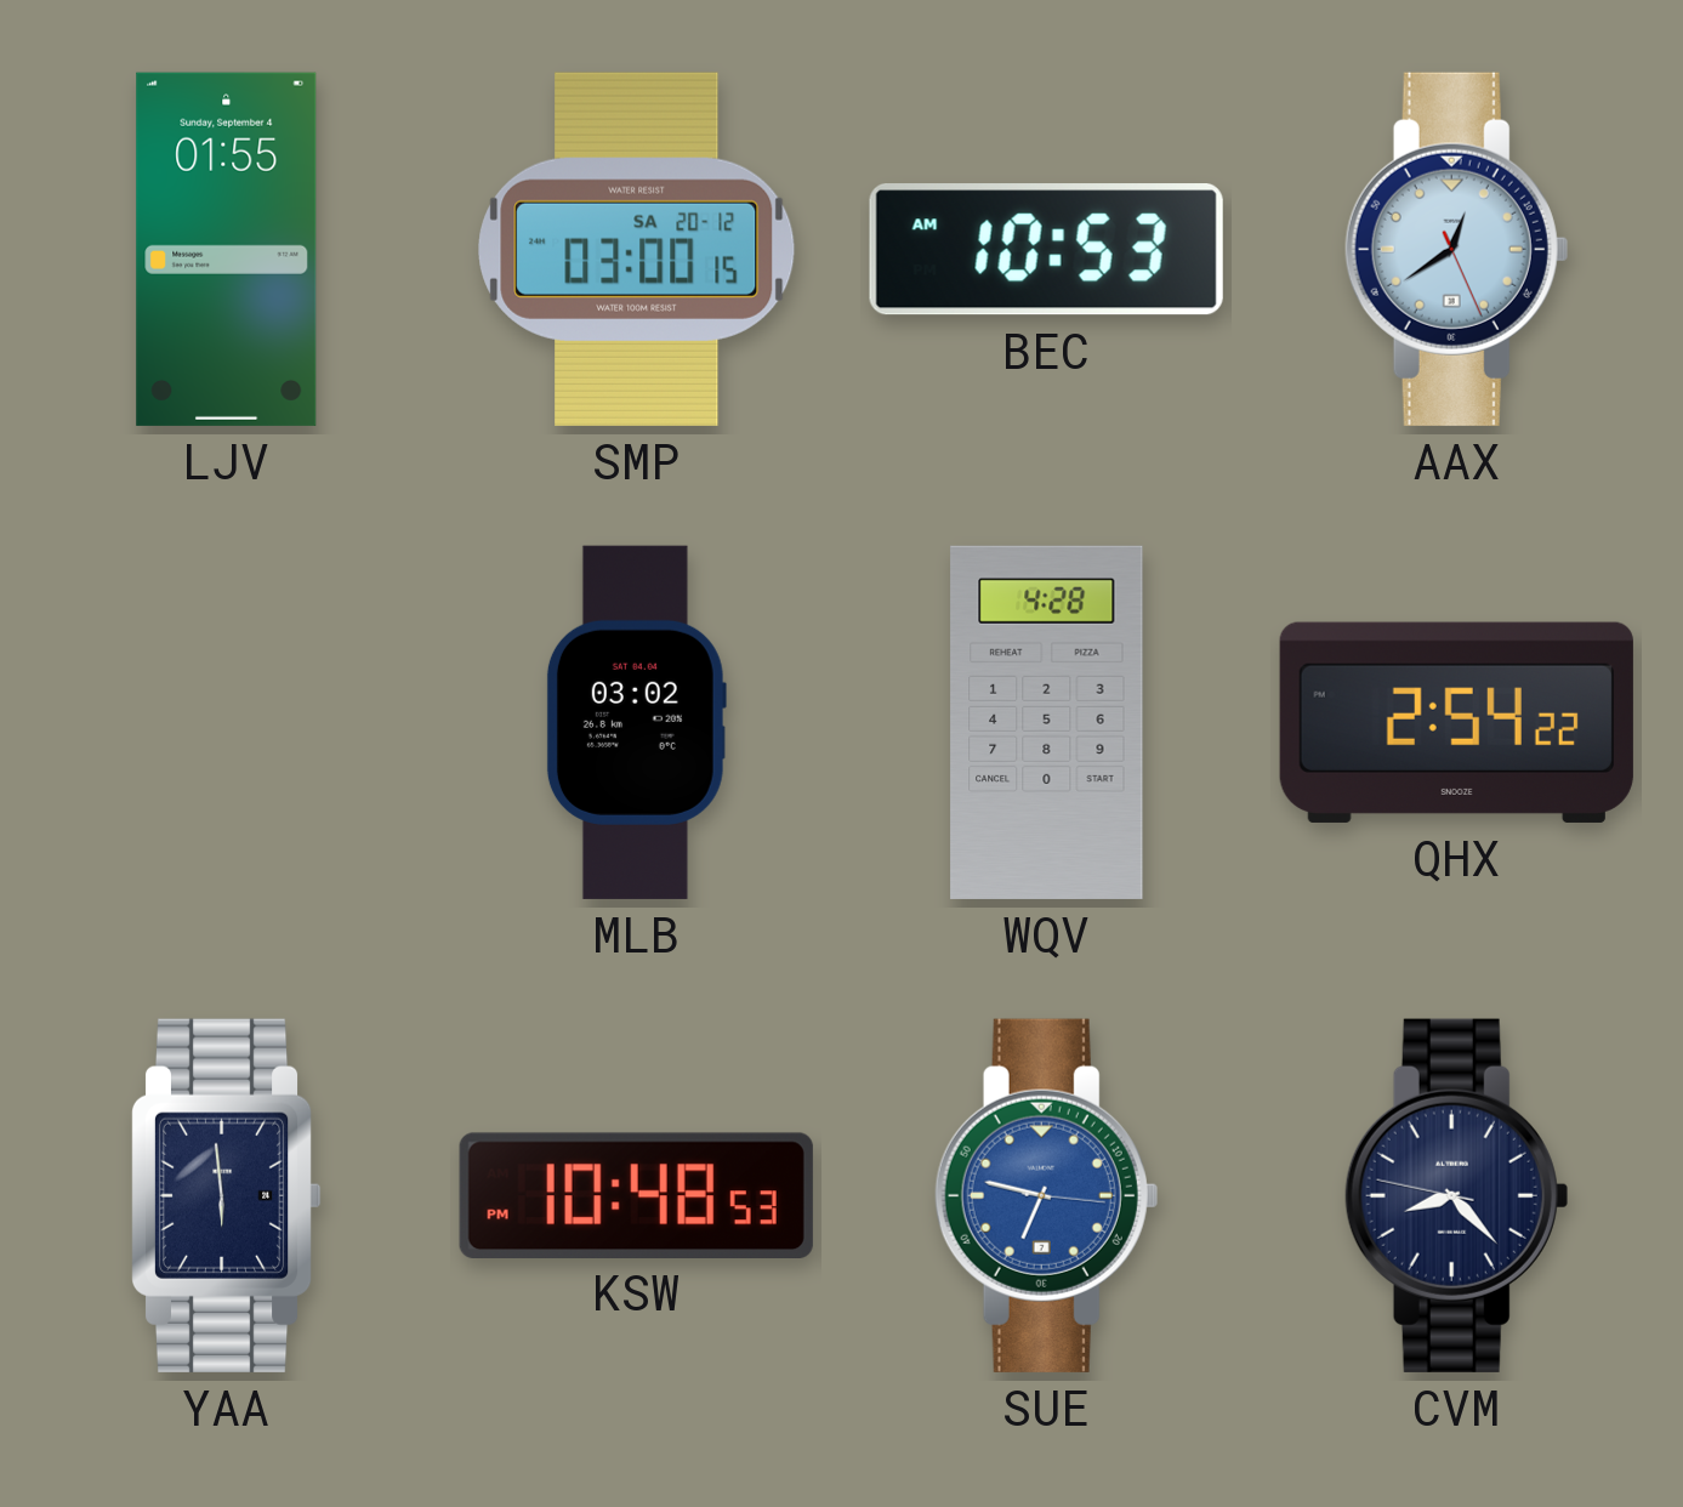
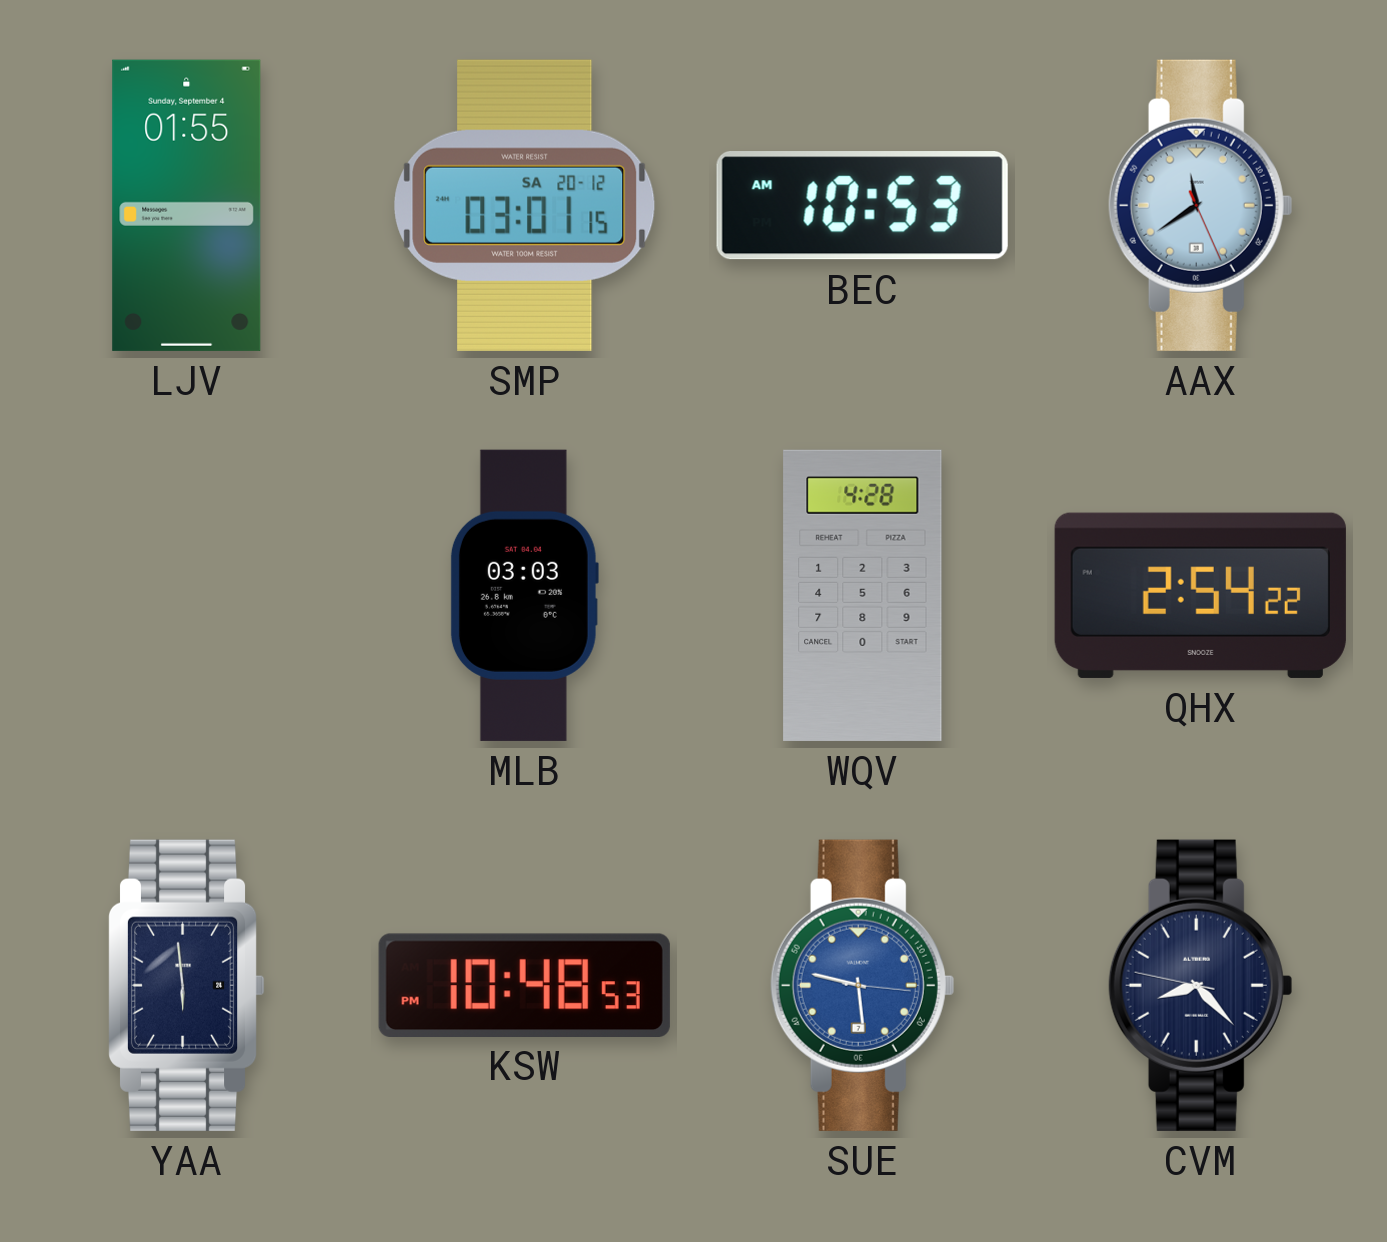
SMP: 03:00 -> 03:01
AAX: 12:39 -> 11:39
MLB: 03:02 -> 03:03
SUE: 6:47 -> 5:47
